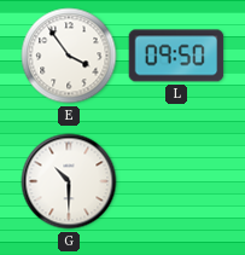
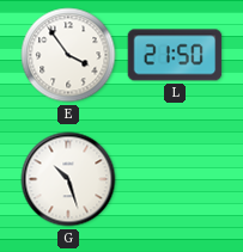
L: 09:50 -> 21:50
G: 10:30 -> 10:27
